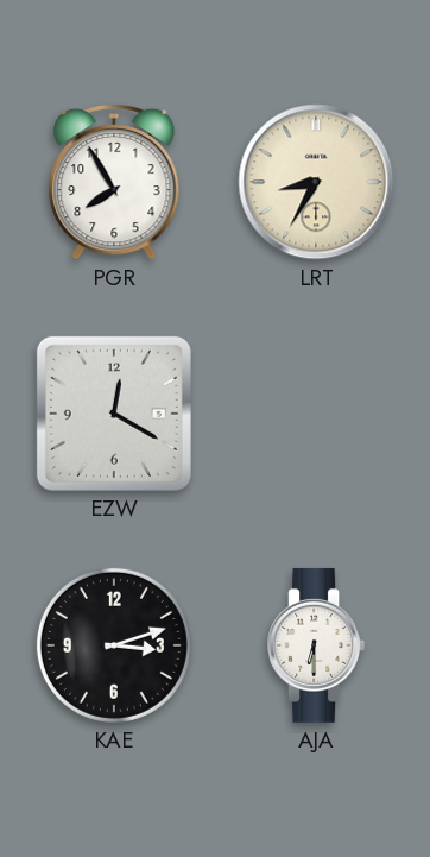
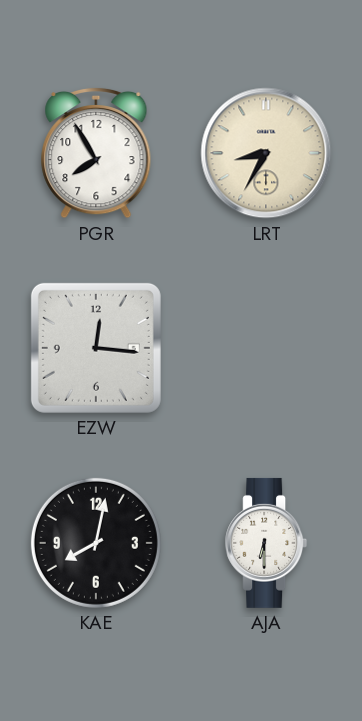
EZW: 12:20 -> 12:16
KAE: 3:12 -> 8:02
